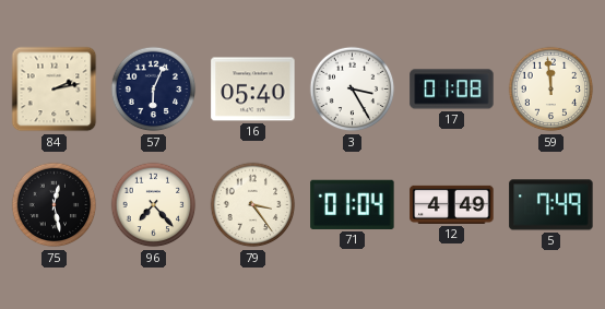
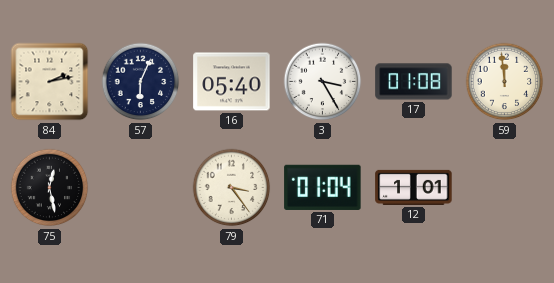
96: 7:23 -> none
12: 4:49 -> 1:01
5: 7:49 -> none
